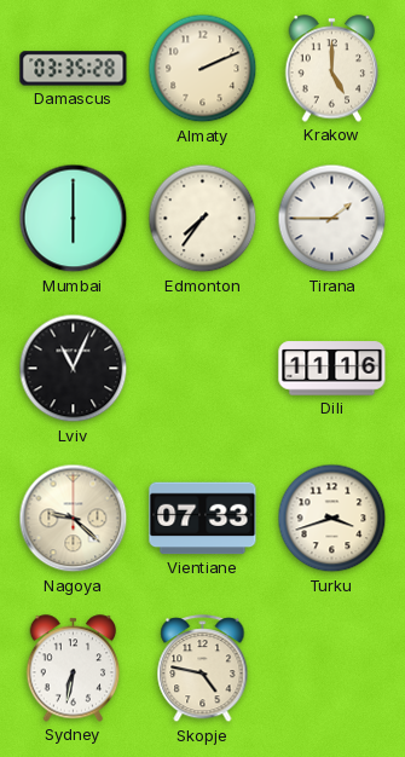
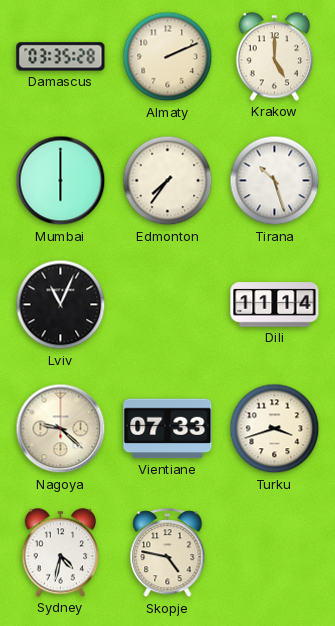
Tirana: 1:45 -> 10:27
Dili: 11:16 -> 11:14
Sydney: 6:32 -> 4:32
